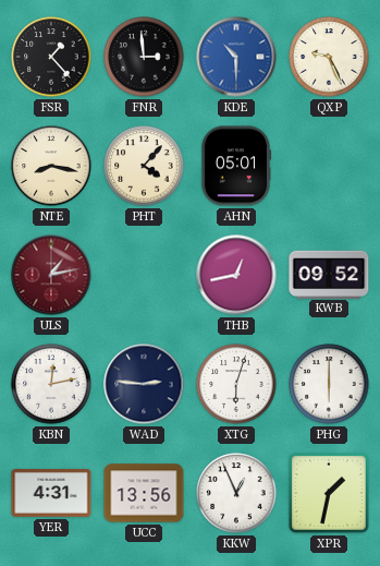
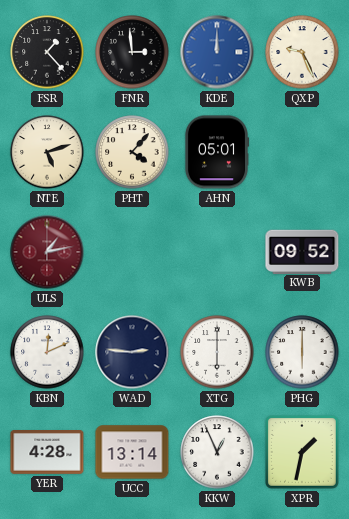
KDE: 10:30 -> 12:00
NTE: 8:17 -> 5:12
THB: 12:43 -> none
KBN: 12:13 -> 12:11
XTG: 6:03 -> 6:00
YER: 4:31 -> 4:28
UCC: 13:56 -> 13:14
